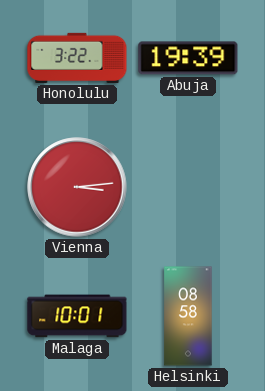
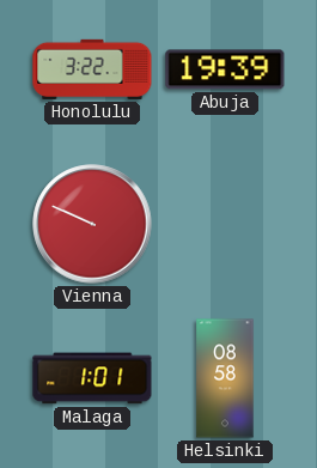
Vienna: 3:14 -> 9:49
Malaga: 10:01 -> 1:01
